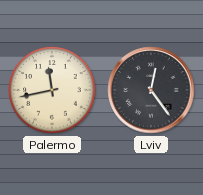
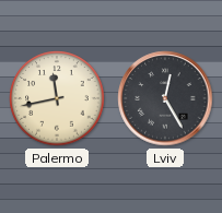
Lviv: 12:24 -> 12:25
